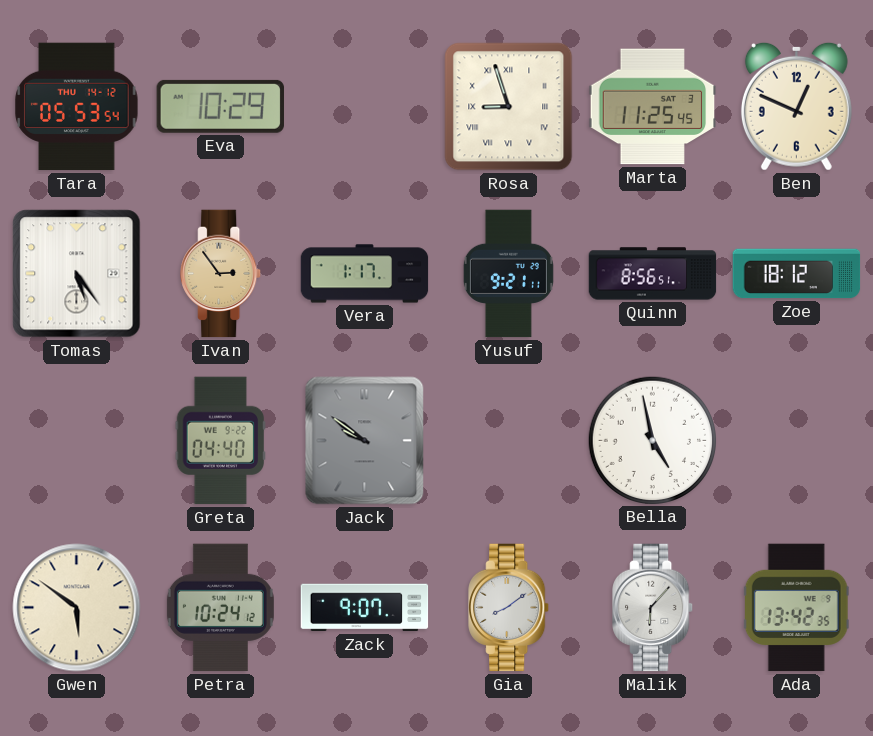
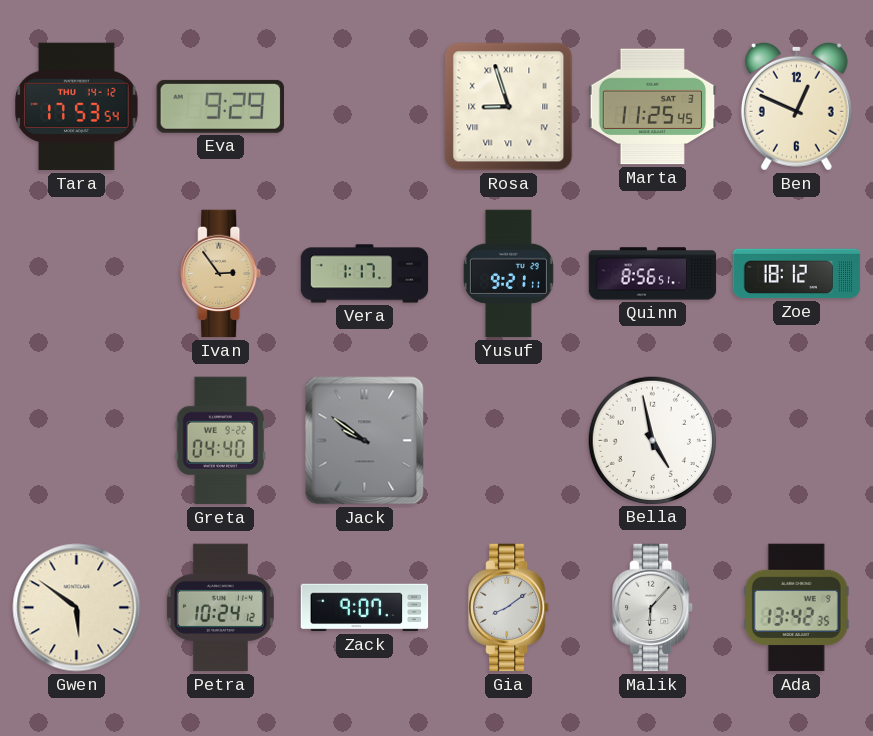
Tara: 05:53 -> 17:53
Eva: 10:29 -> 9:29
Tomas: 5:24 -> none
